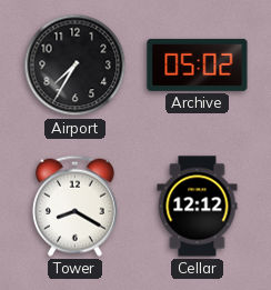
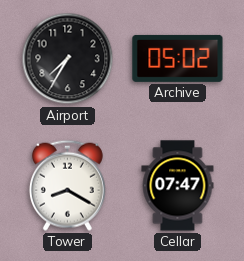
Cellar: 12:12 -> 07:47
